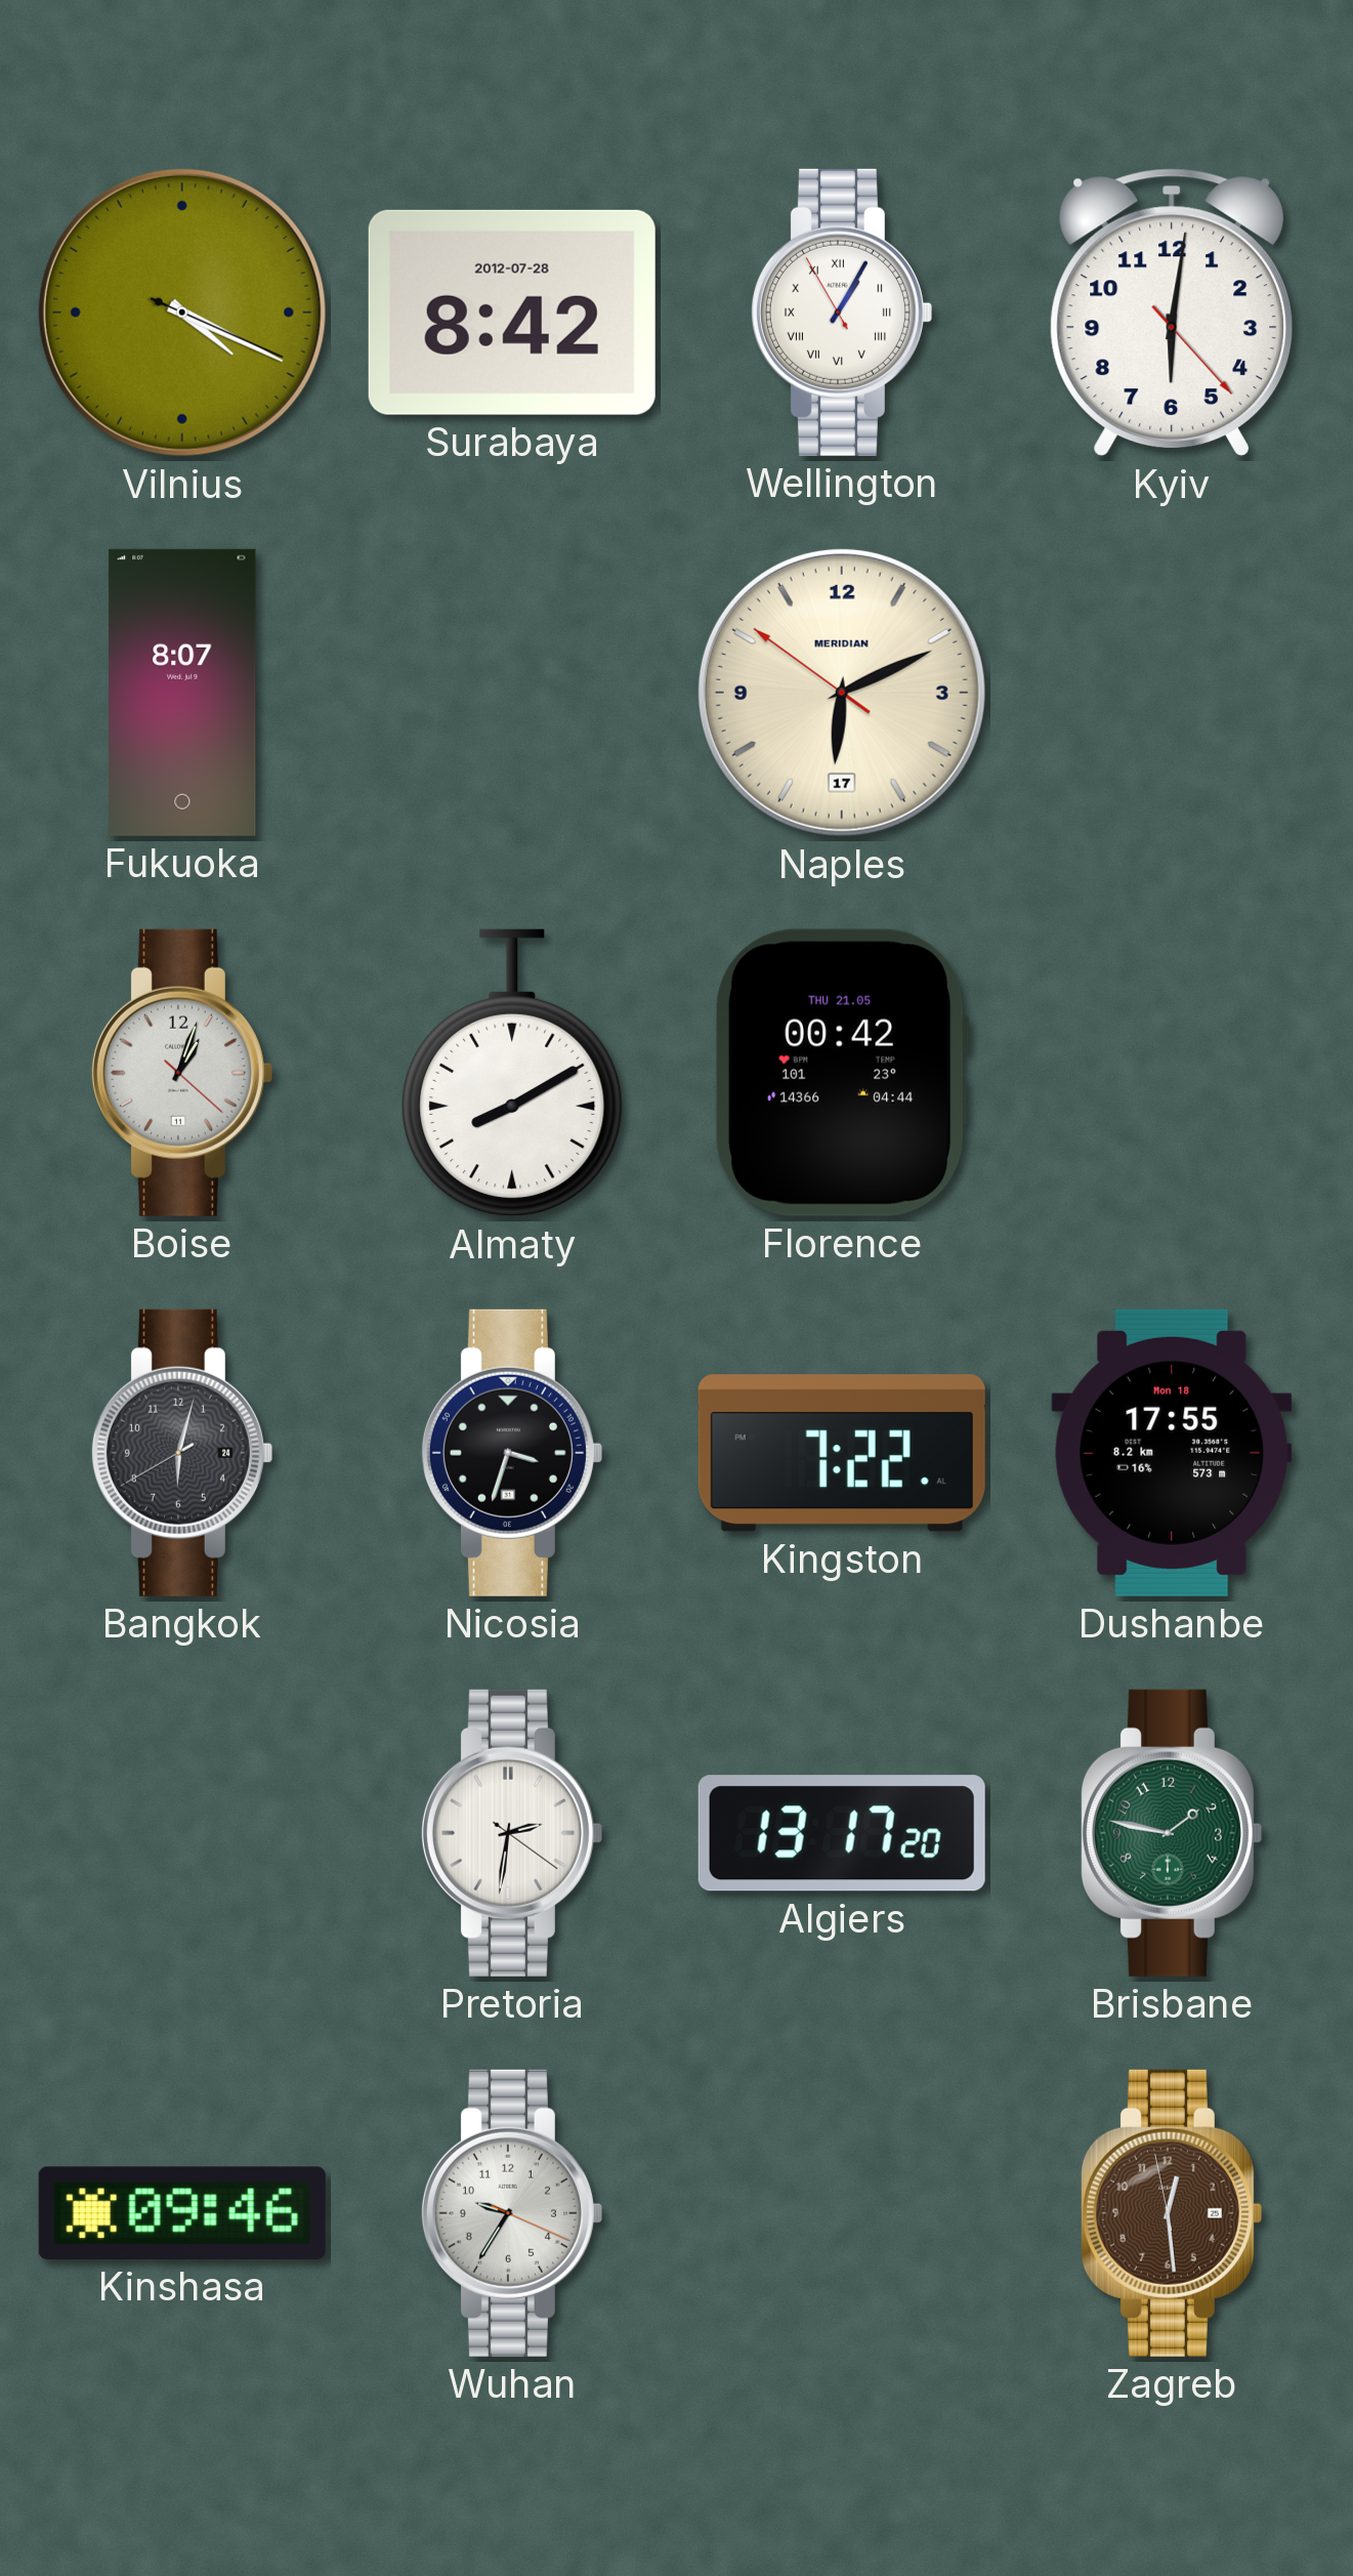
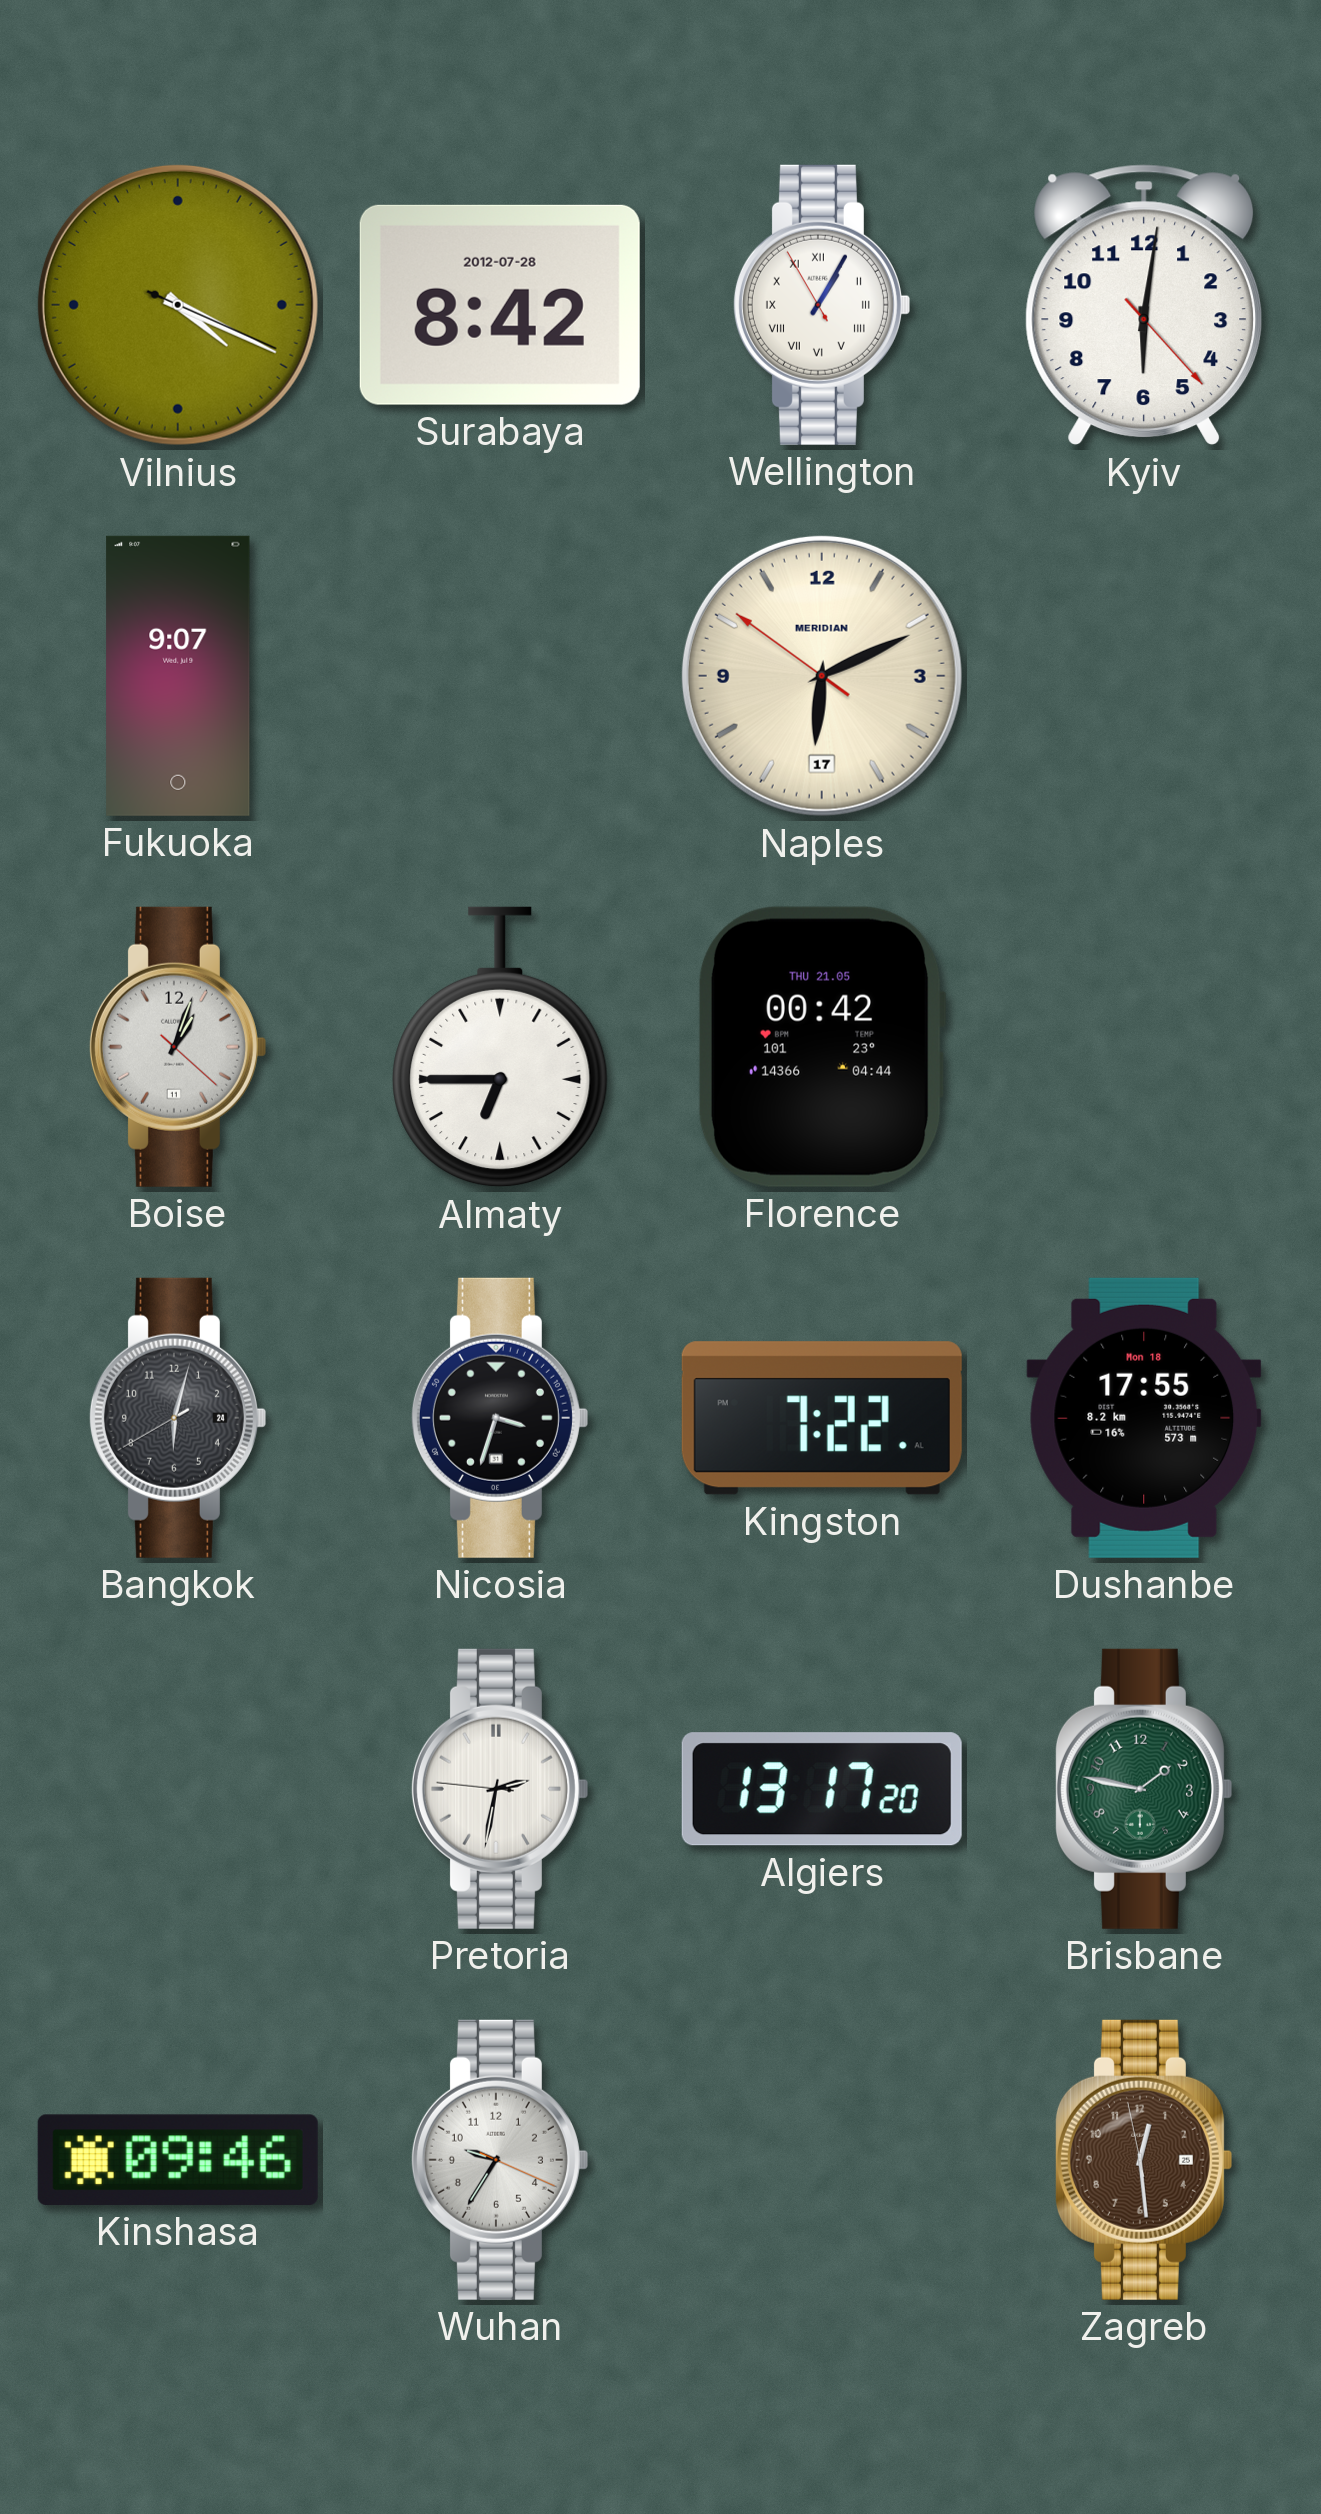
Fukuoka: 8:07 -> 9:07
Almaty: 8:10 -> 6:45
Pretoria: 2:31:21 -> 2:31:46
